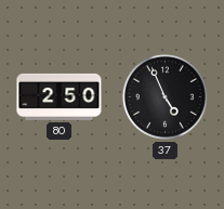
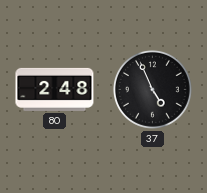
80: 2:50 -> 2:48
